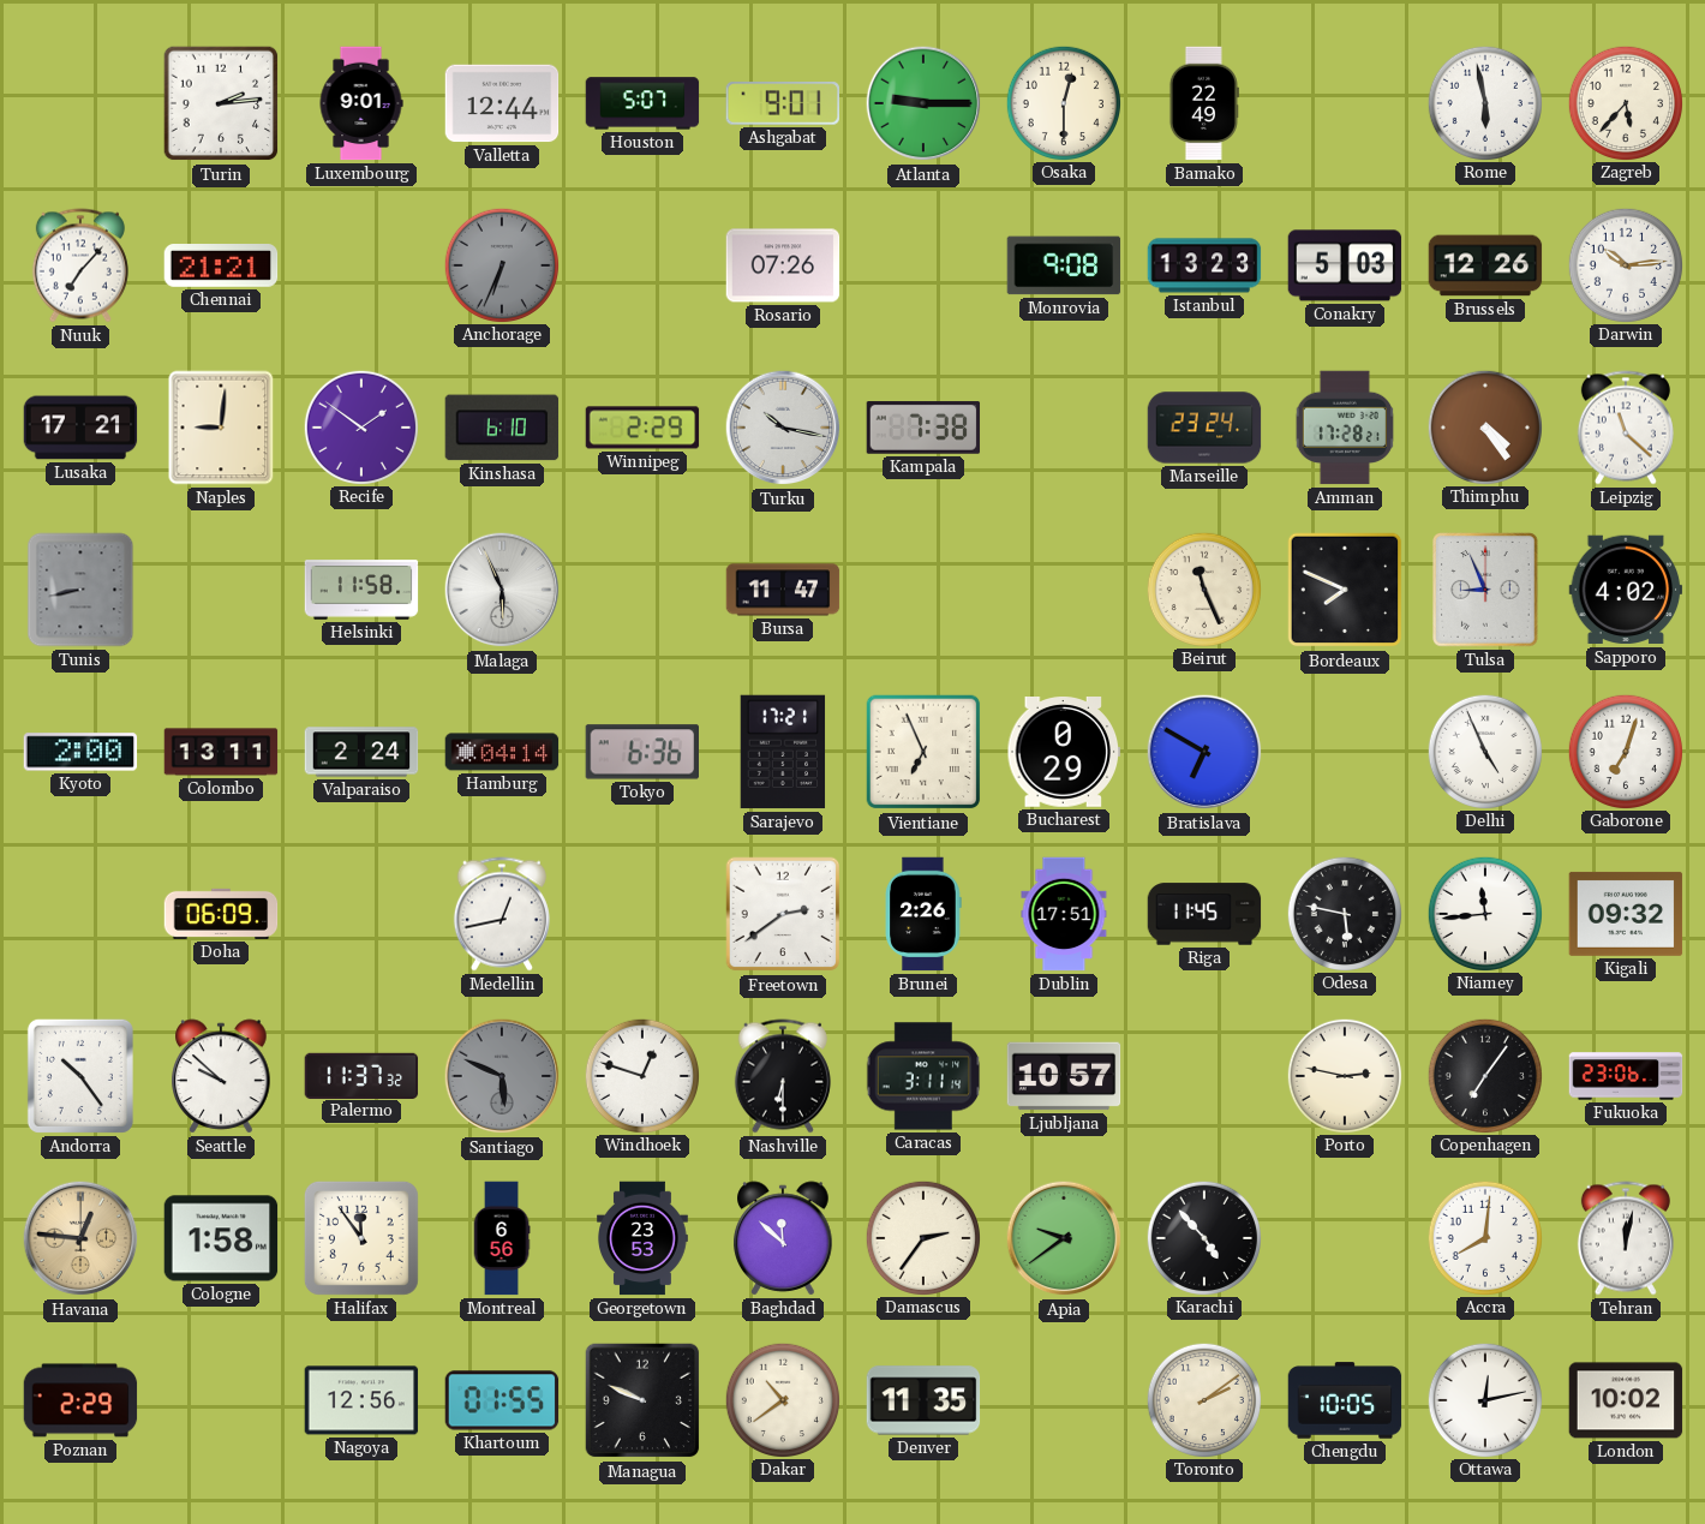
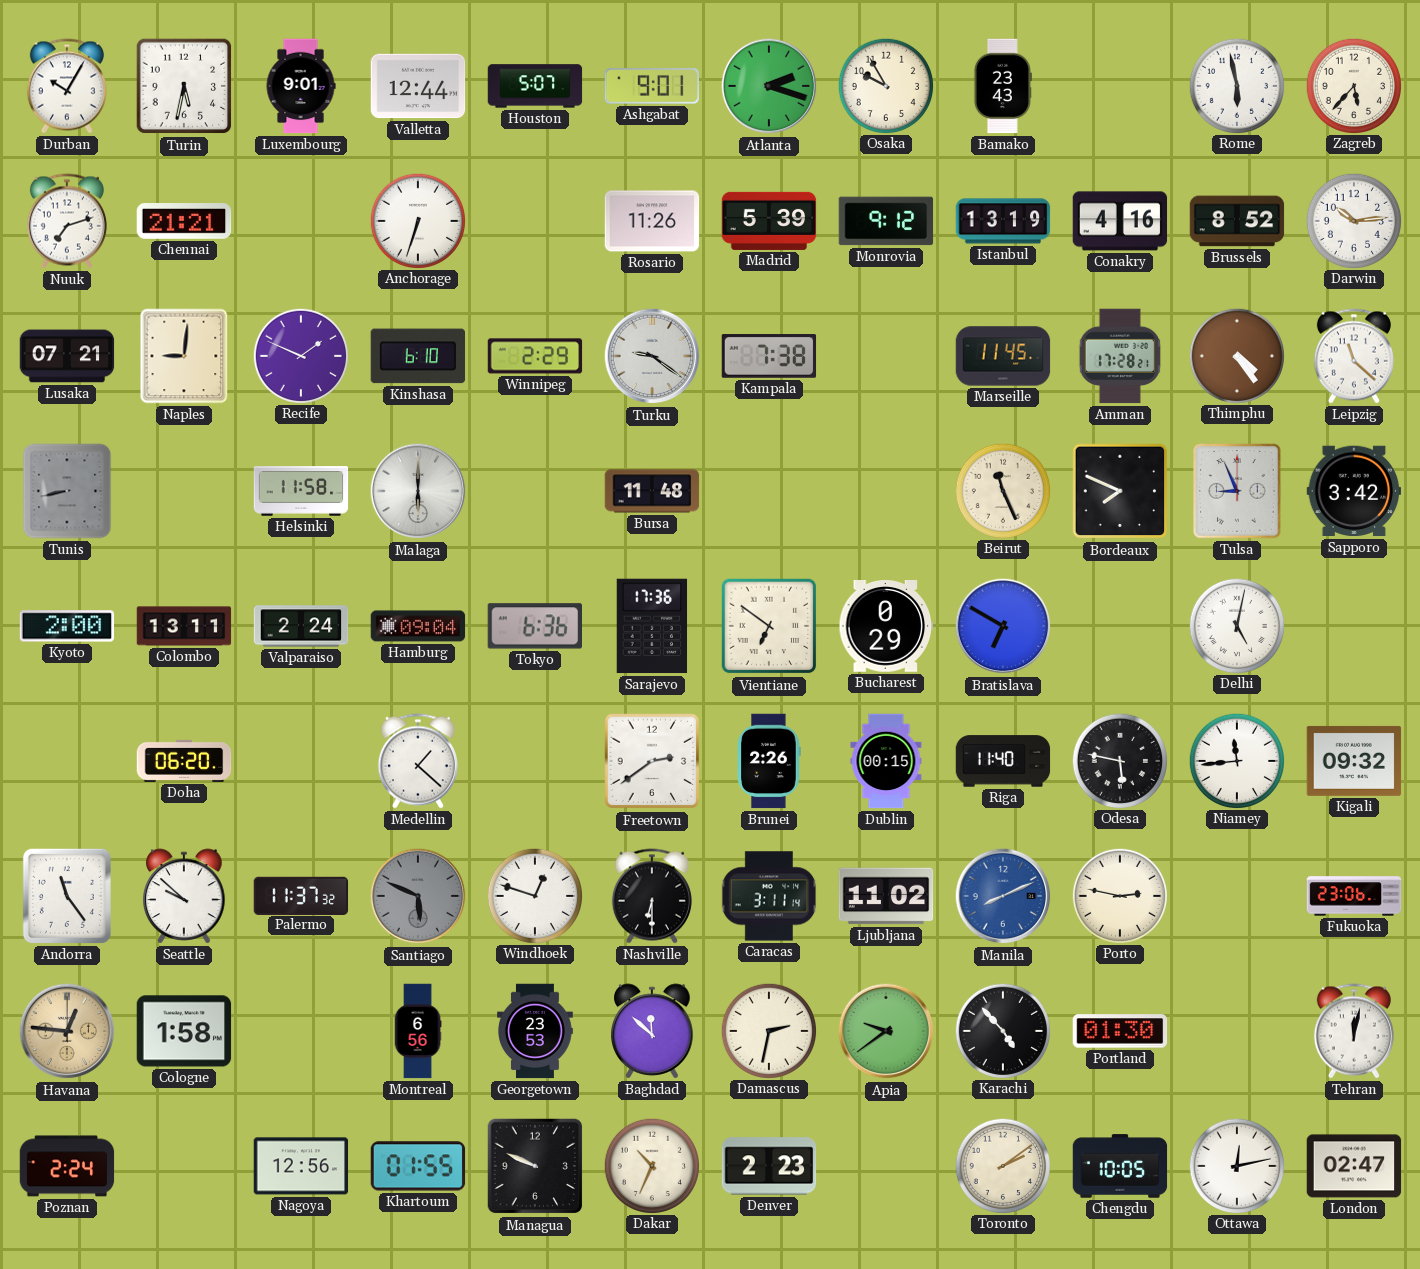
Durban: none -> 10:05
Turin: 2:14 -> 5:32
Atlanta: 9:15 -> 2:18
Osaka: 12:30 -> 9:55
Bamako: 22:49 -> 23:43
Nuuk: 7:07 -> 7:12
Anchorage: 6:34 -> 6:33
Anchorage dial: grey -> white
Rosario: 07:26 -> 11:26
Madrid: none -> 5:39
Monrovia: 9:08 -> 9:12
Istanbul: 13:23 -> 13:19
Conakry: 5:03 -> 4:16
Brussels: 12:26 -> 8:52
Lusaka: 17:21 -> 07:21
Recife: 1:51 -> 1:49
Turku: 10:17 -> 9:21
Marseille: 23:24 -> 11:45
Malaga: 5:56 -> 6:00
Bursa: 11:47 -> 11:48
Sapporo: 4:02 -> 3:42
Hamburg: 04:14 -> 09:04
Sarajevo: 17:21 -> 17:36
Vientiane: 6:56 -> 6:51
Delhi: 4:56 -> 5:02
Gaborone: 7:03 -> none
Doha: 06:09 -> 06:20
Medellin: 12:43 -> 1:22
Dublin: 17:51 -> 00:15
Riga: 11:45 -> 11:40
Andorra: 10:24 -> 11:24
Ljubljana: 10:57 -> 11:02
Manila: none -> 8:11
Copenhagen: 7:06 -> none
Halifax: 11:54 -> none
Damascus: 2:36 -> 2:32
Portland: none -> 01:30
Accra: 8:01 -> none
Poznan: 2:29 -> 2:24
Dakar: 10:39 -> 10:34
Denver: 11:35 -> 2:23
London: 10:02 -> 02:47
